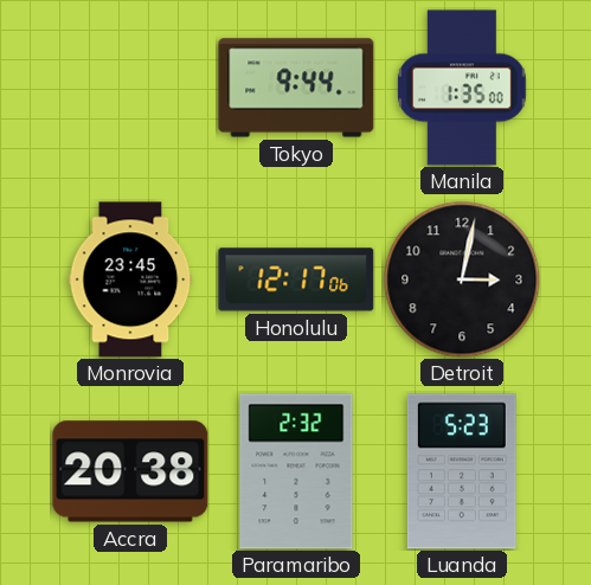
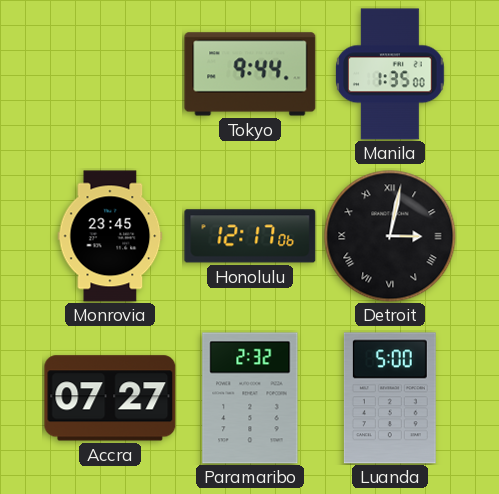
Detroit numerals: Arabic -> Roman
Accra: 20:38 -> 07:27
Luanda: 5:23 -> 5:00
